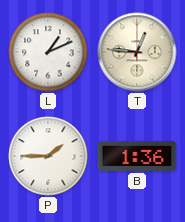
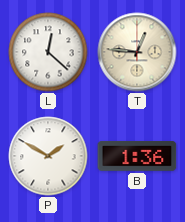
L: 1:11 -> 12:22
P: 1:45 -> 1:50
